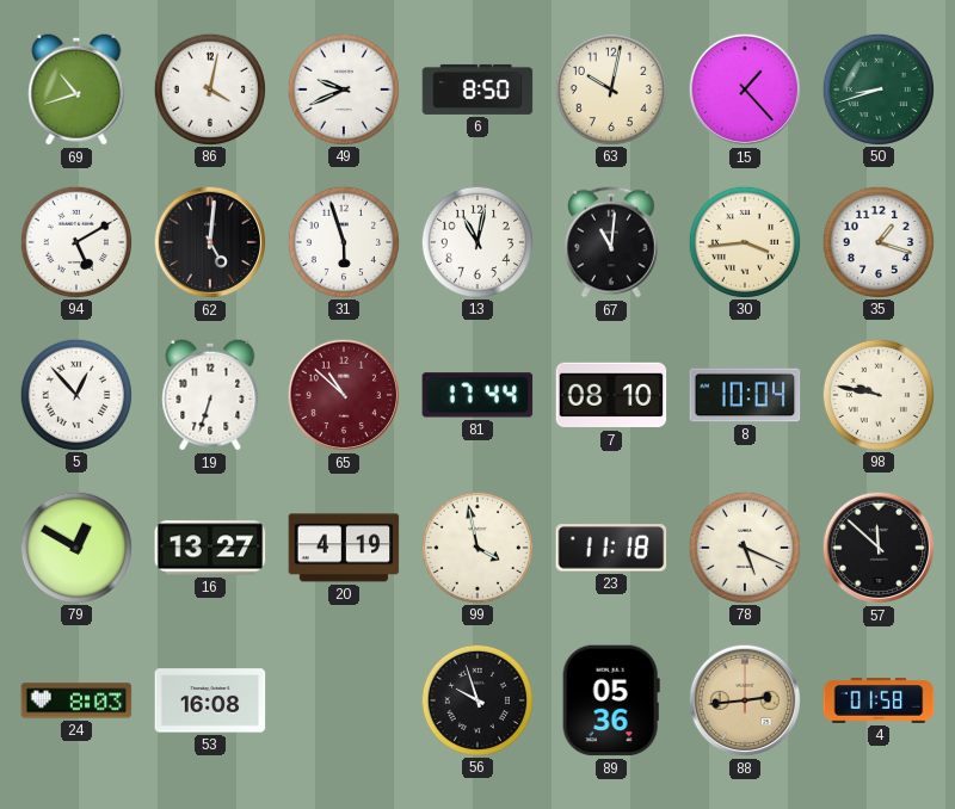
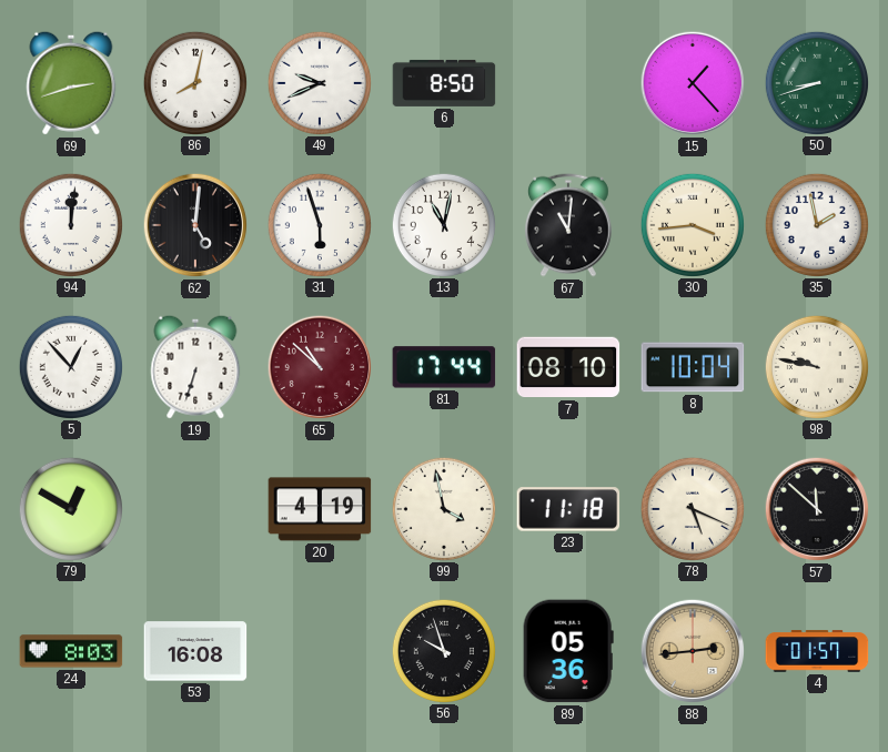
69: 10:42 -> 2:42
86: 4:02 -> 8:02
63: 10:02 -> none
94: 5:10 -> 12:01
35: 1:18 -> 1:58
16: 13:27 -> none
4: 01:58 -> 01:57
